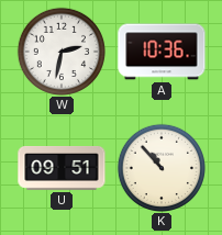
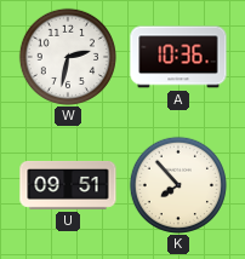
K: 10:53 -> 7:53
